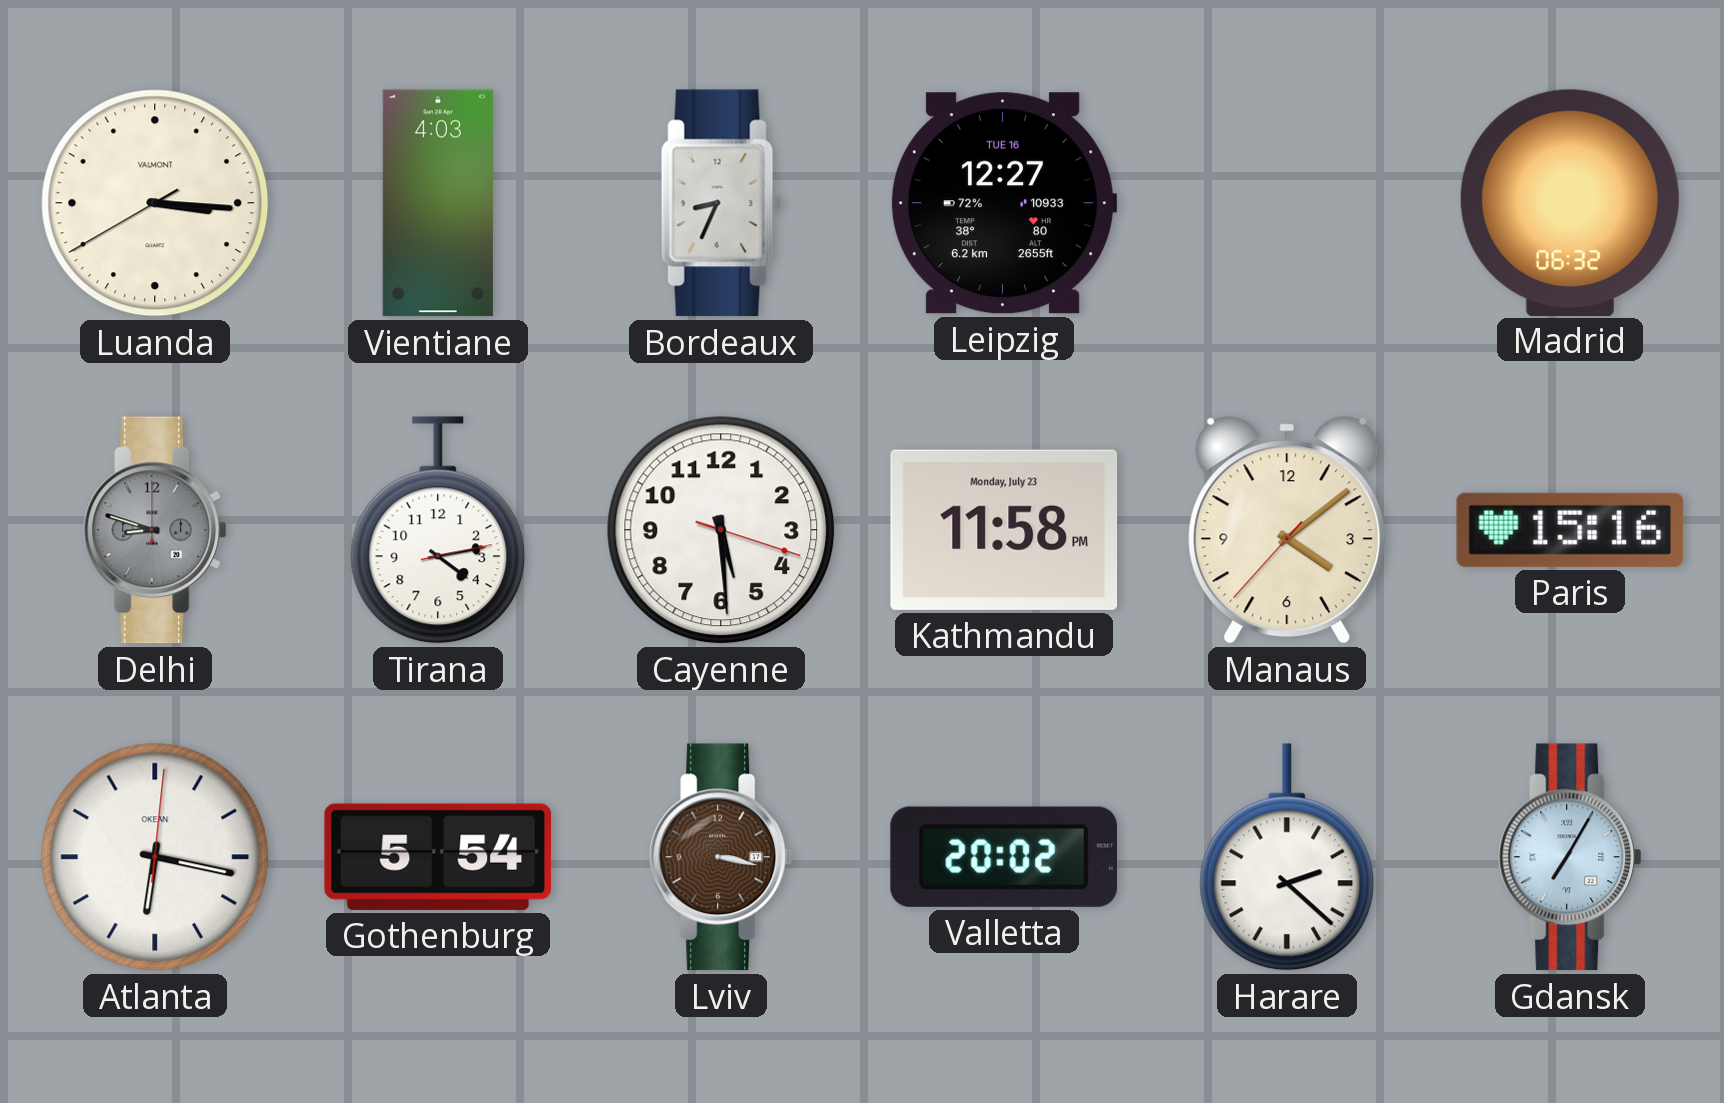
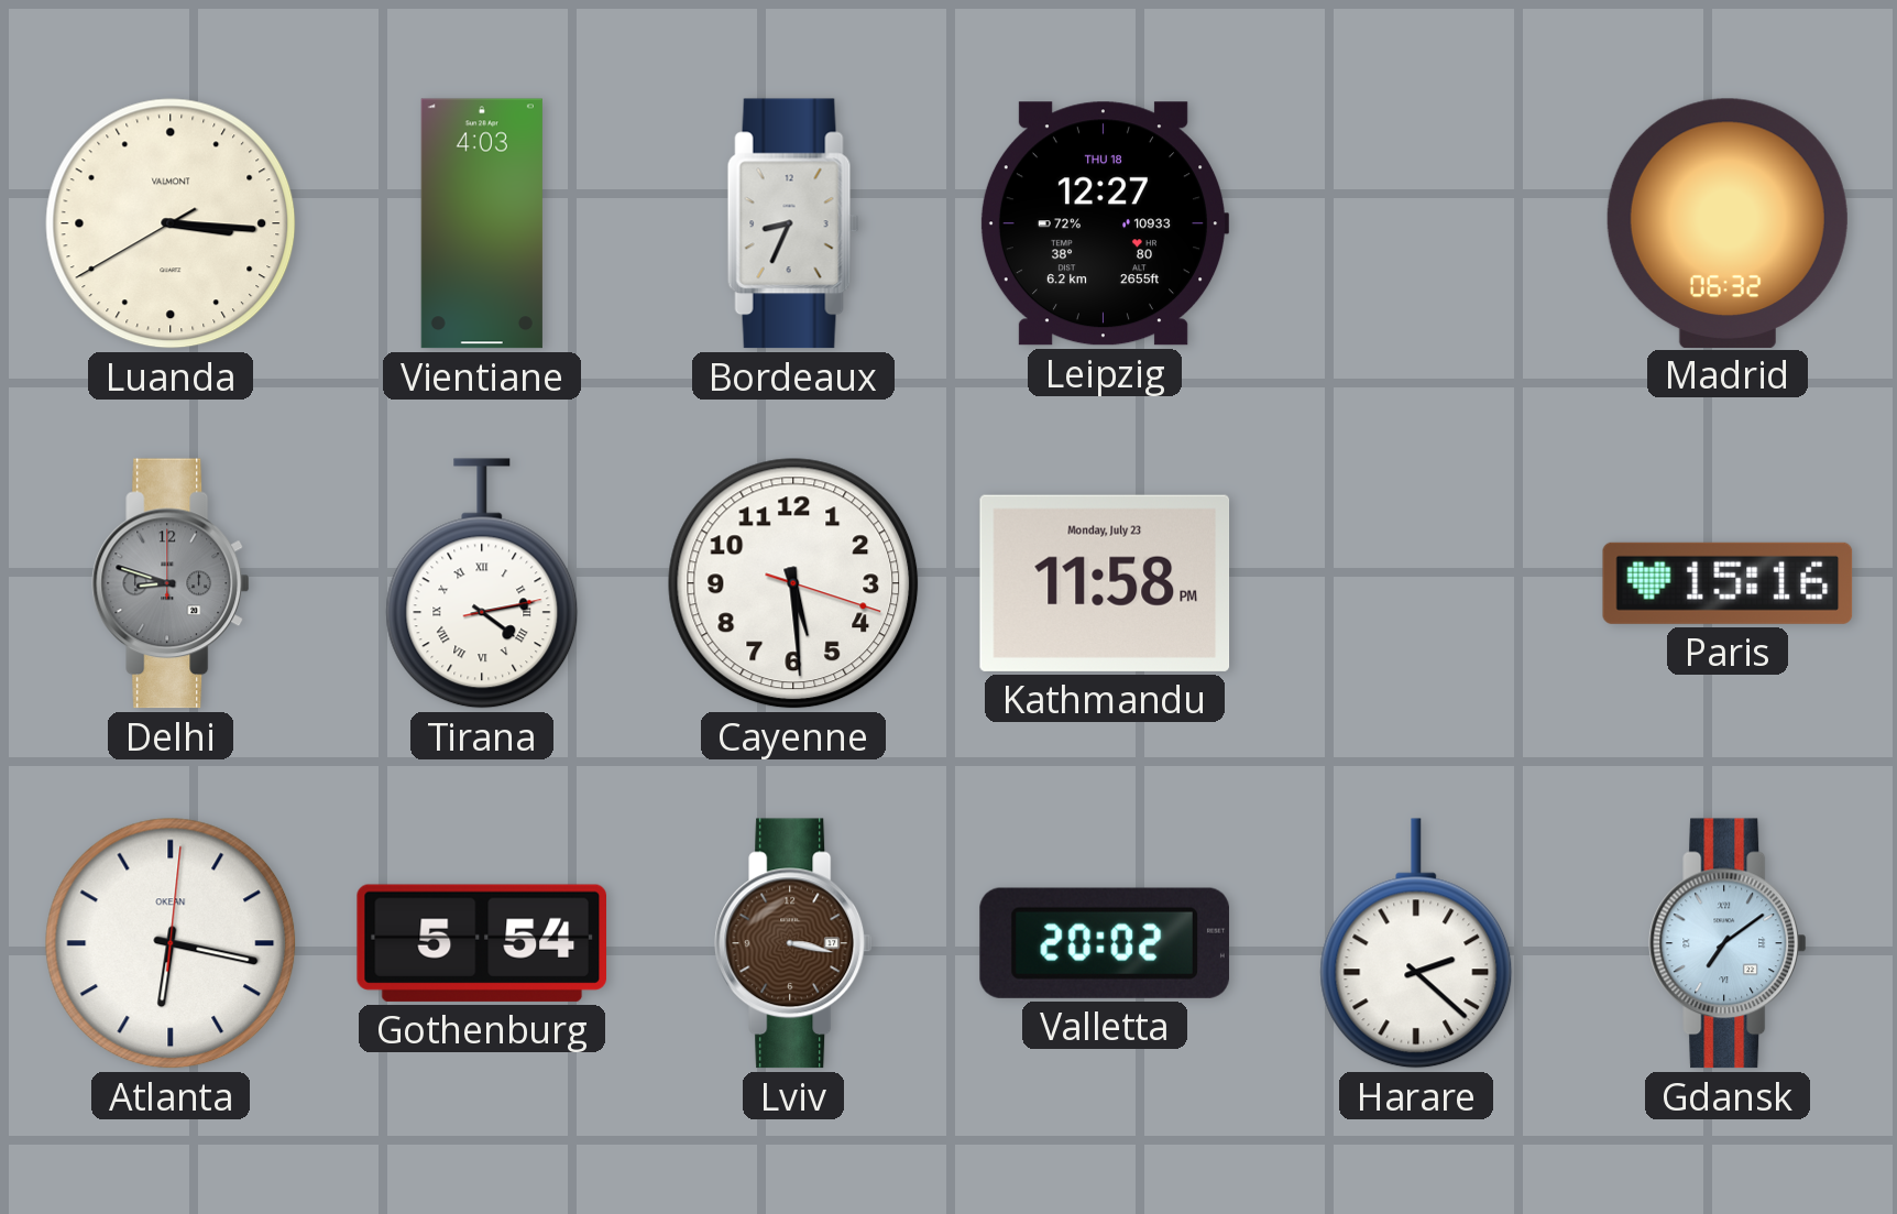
Leipzig date: TUE 16 -> THU 18
Tirana numerals: Arabic -> Roman
Manaus: 4:08 -> none
Gdansk: 7:05 -> 7:09
